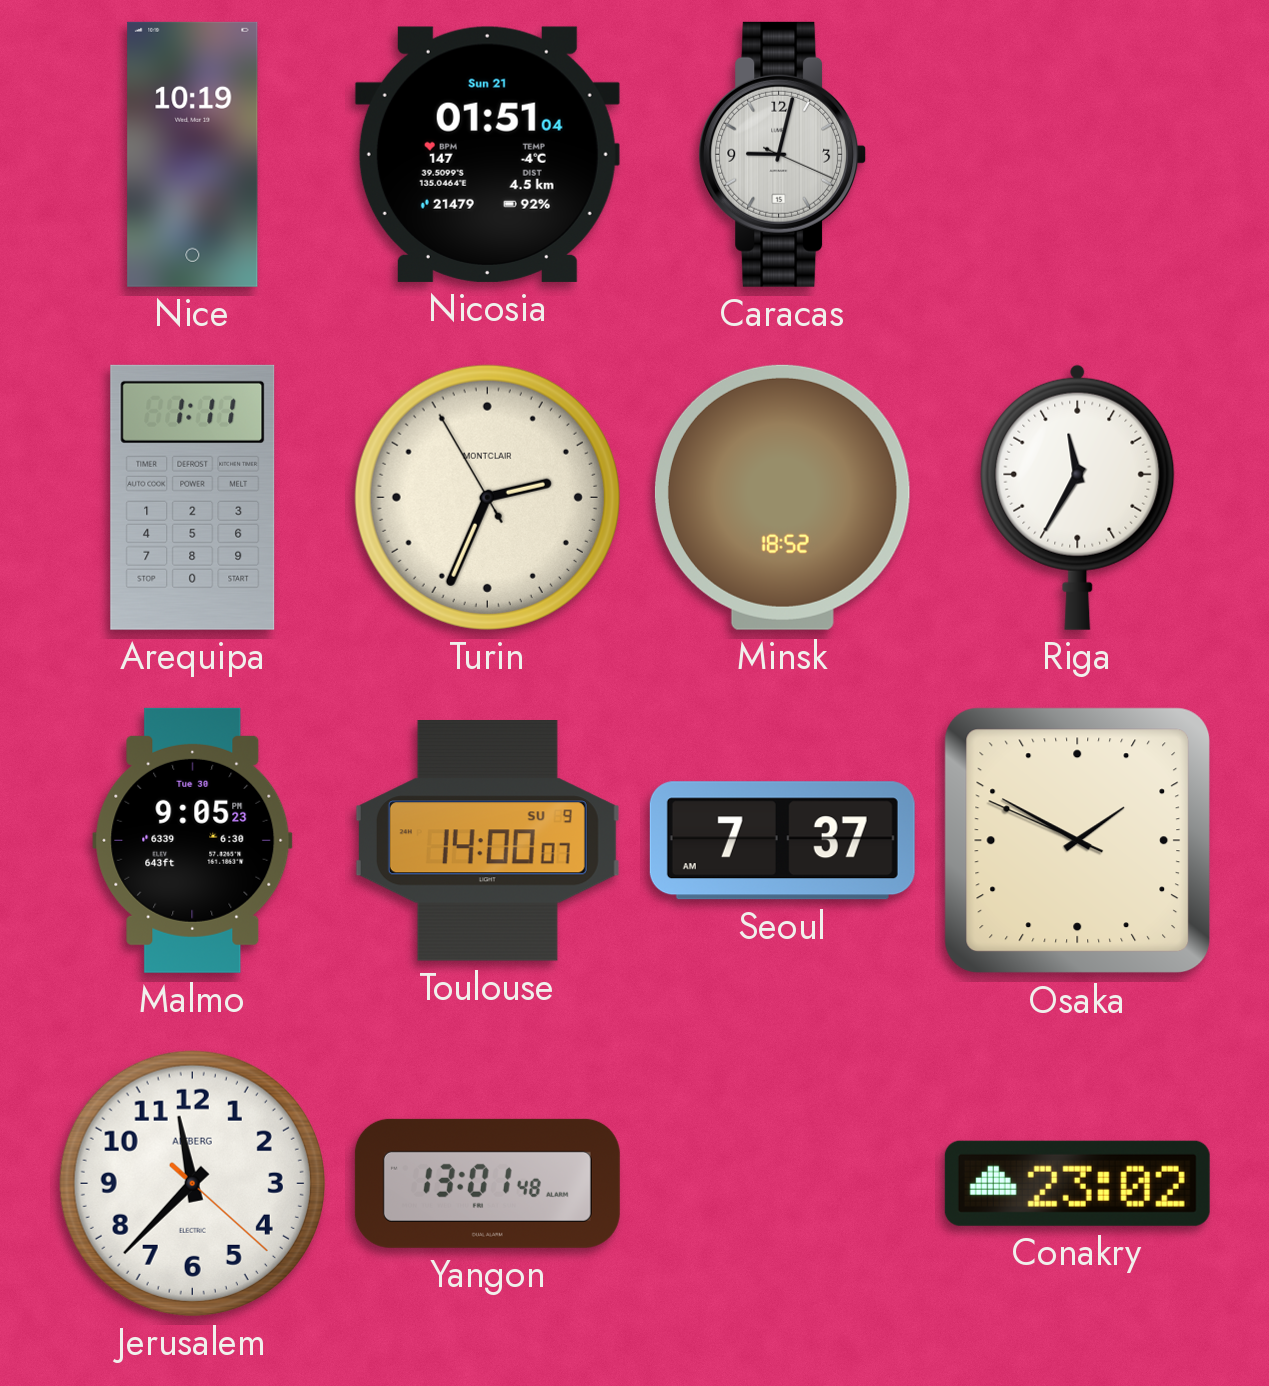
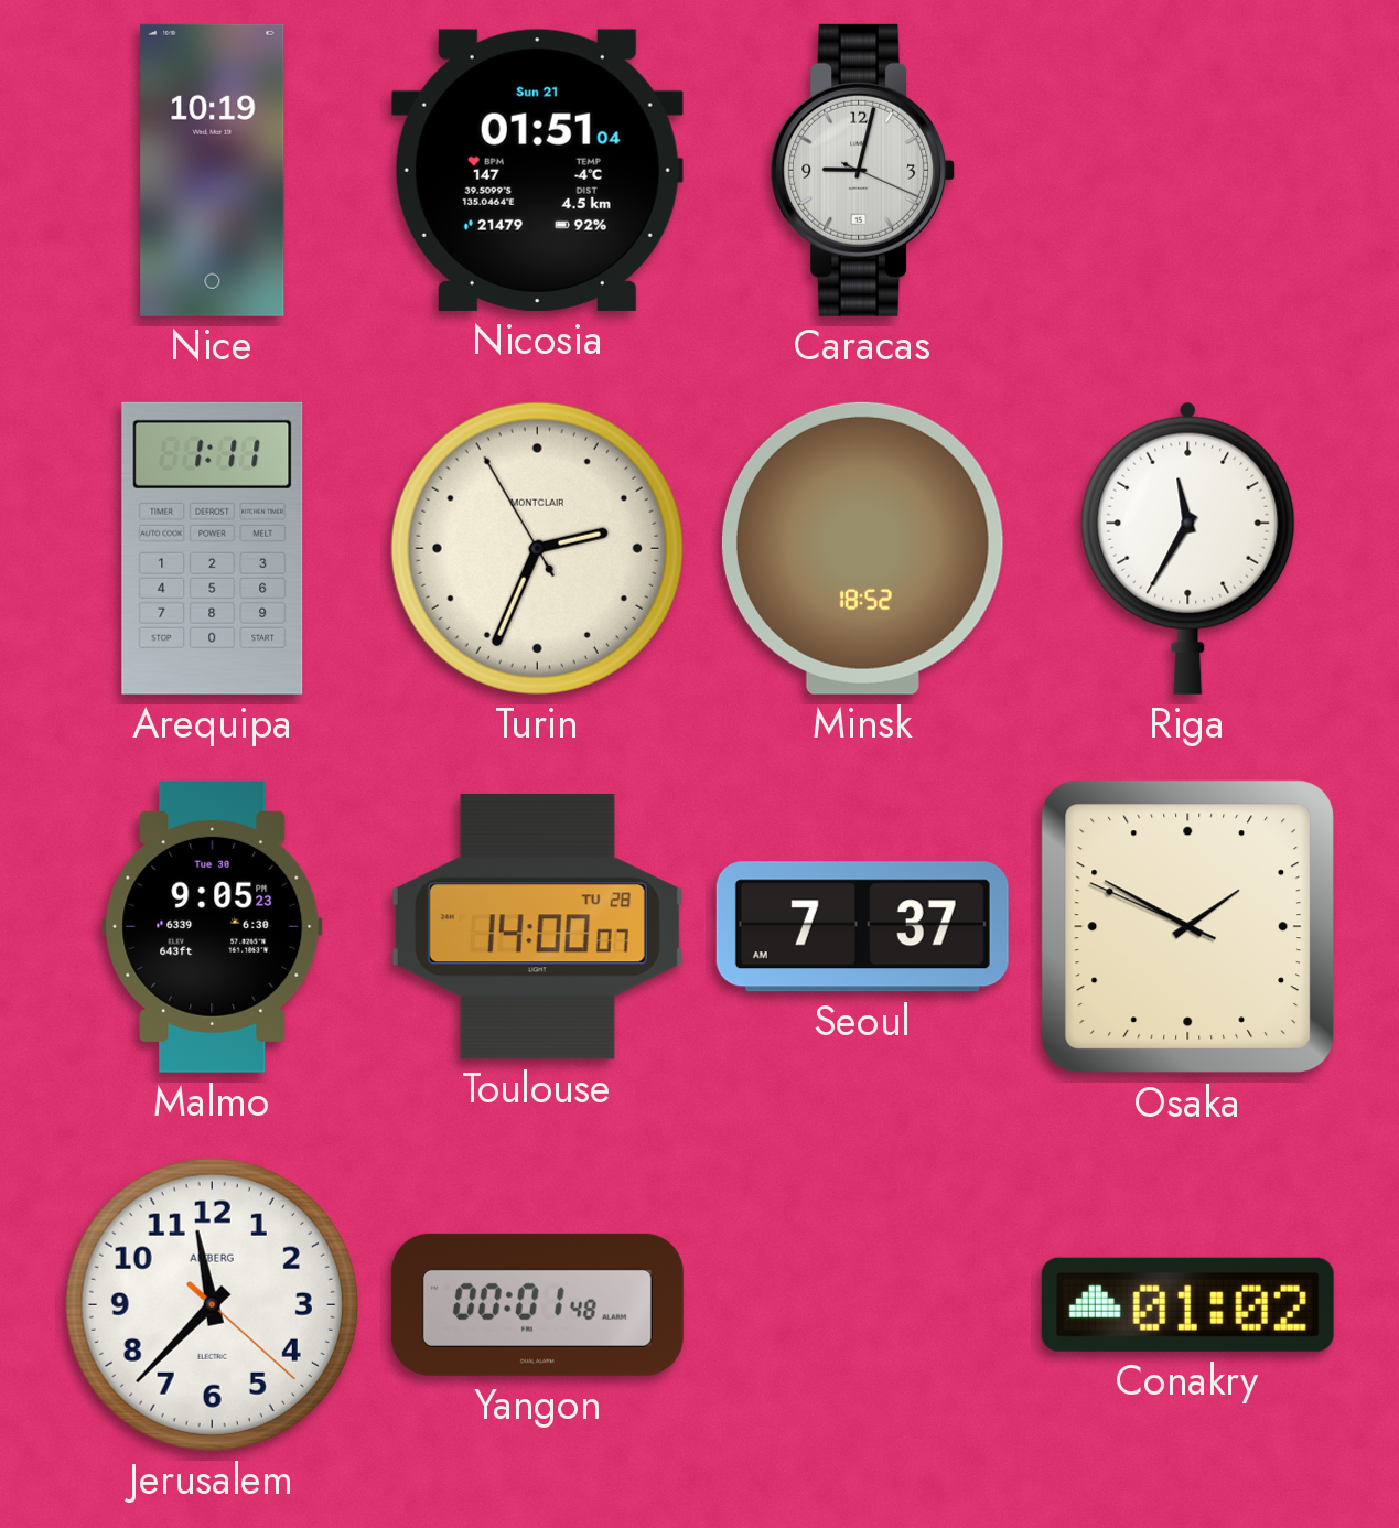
Toulouse date: SU 9 -> TU 28
Yangon: 13:01 -> 00:01
Conakry: 23:02 -> 01:02
